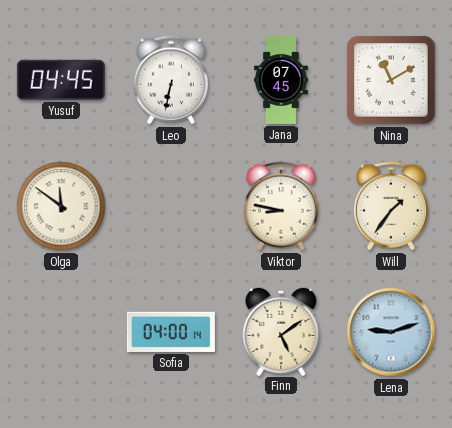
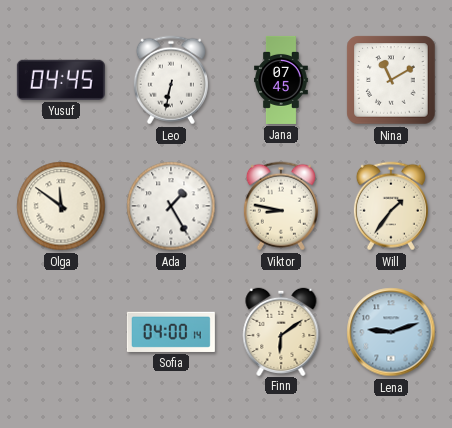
Ada: none -> 1:25
Finn: 5:09 -> 6:09
